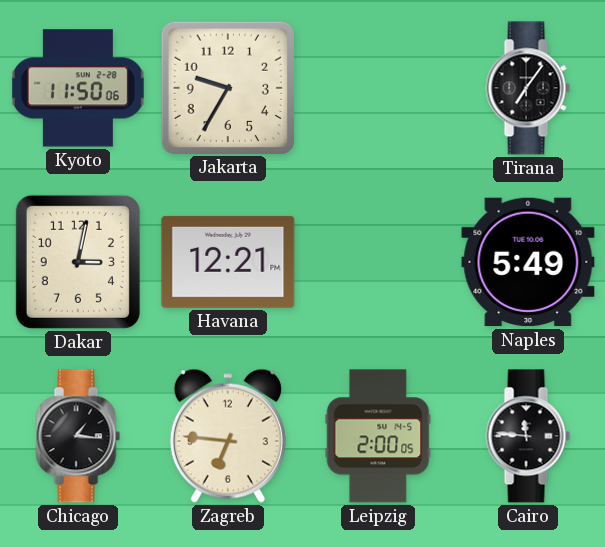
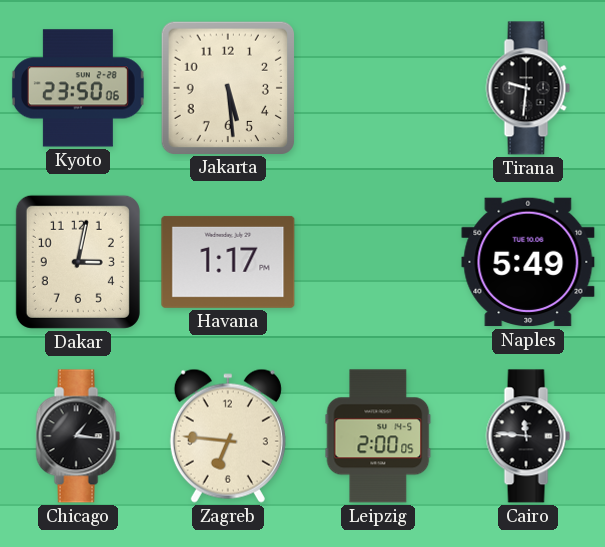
Kyoto: 11:50 -> 23:50
Jakarta: 9:35 -> 5:29
Tirana: 7:06 -> 9:31
Havana: 12:21 -> 1:17
